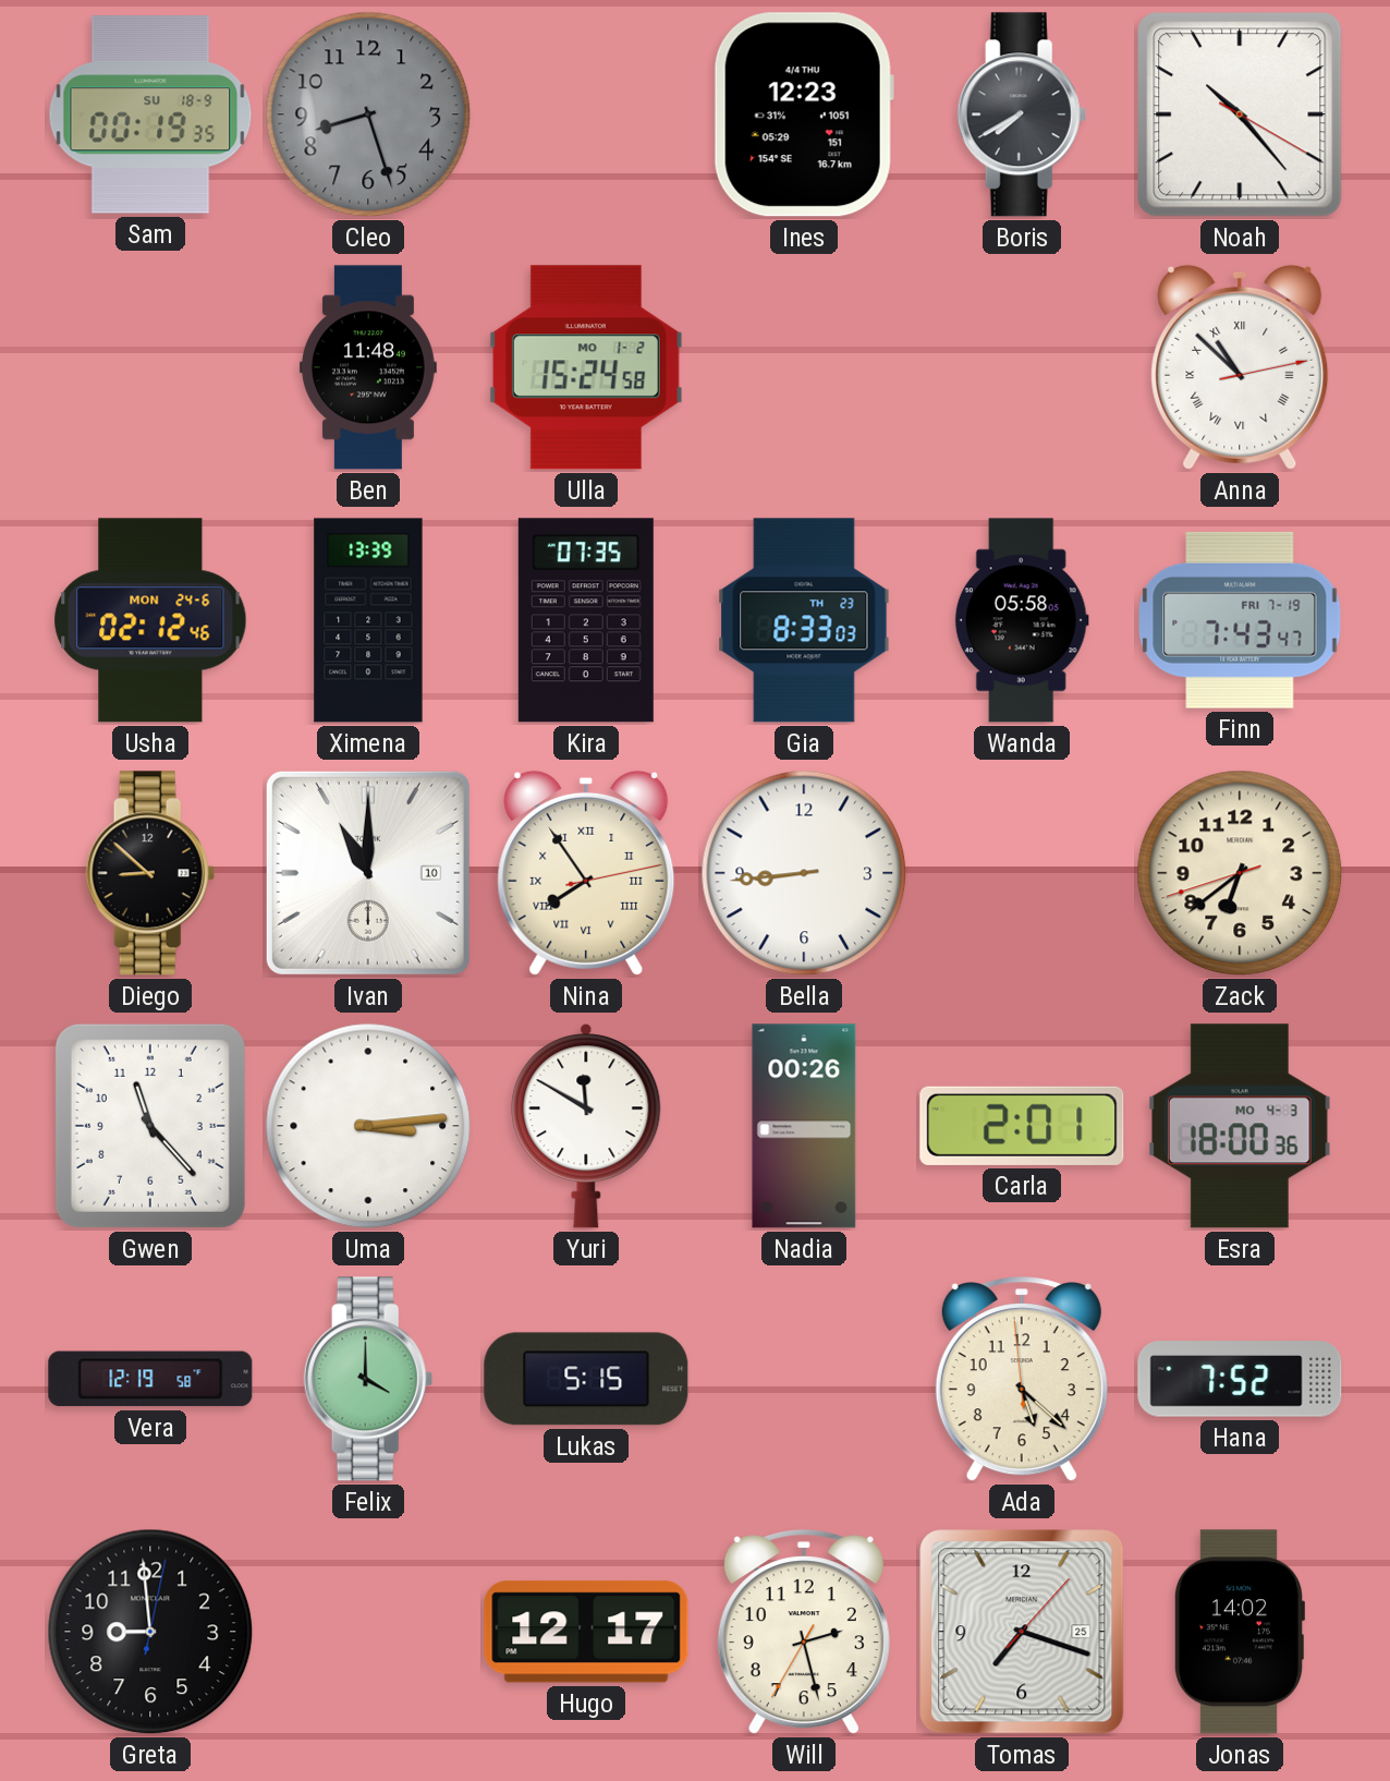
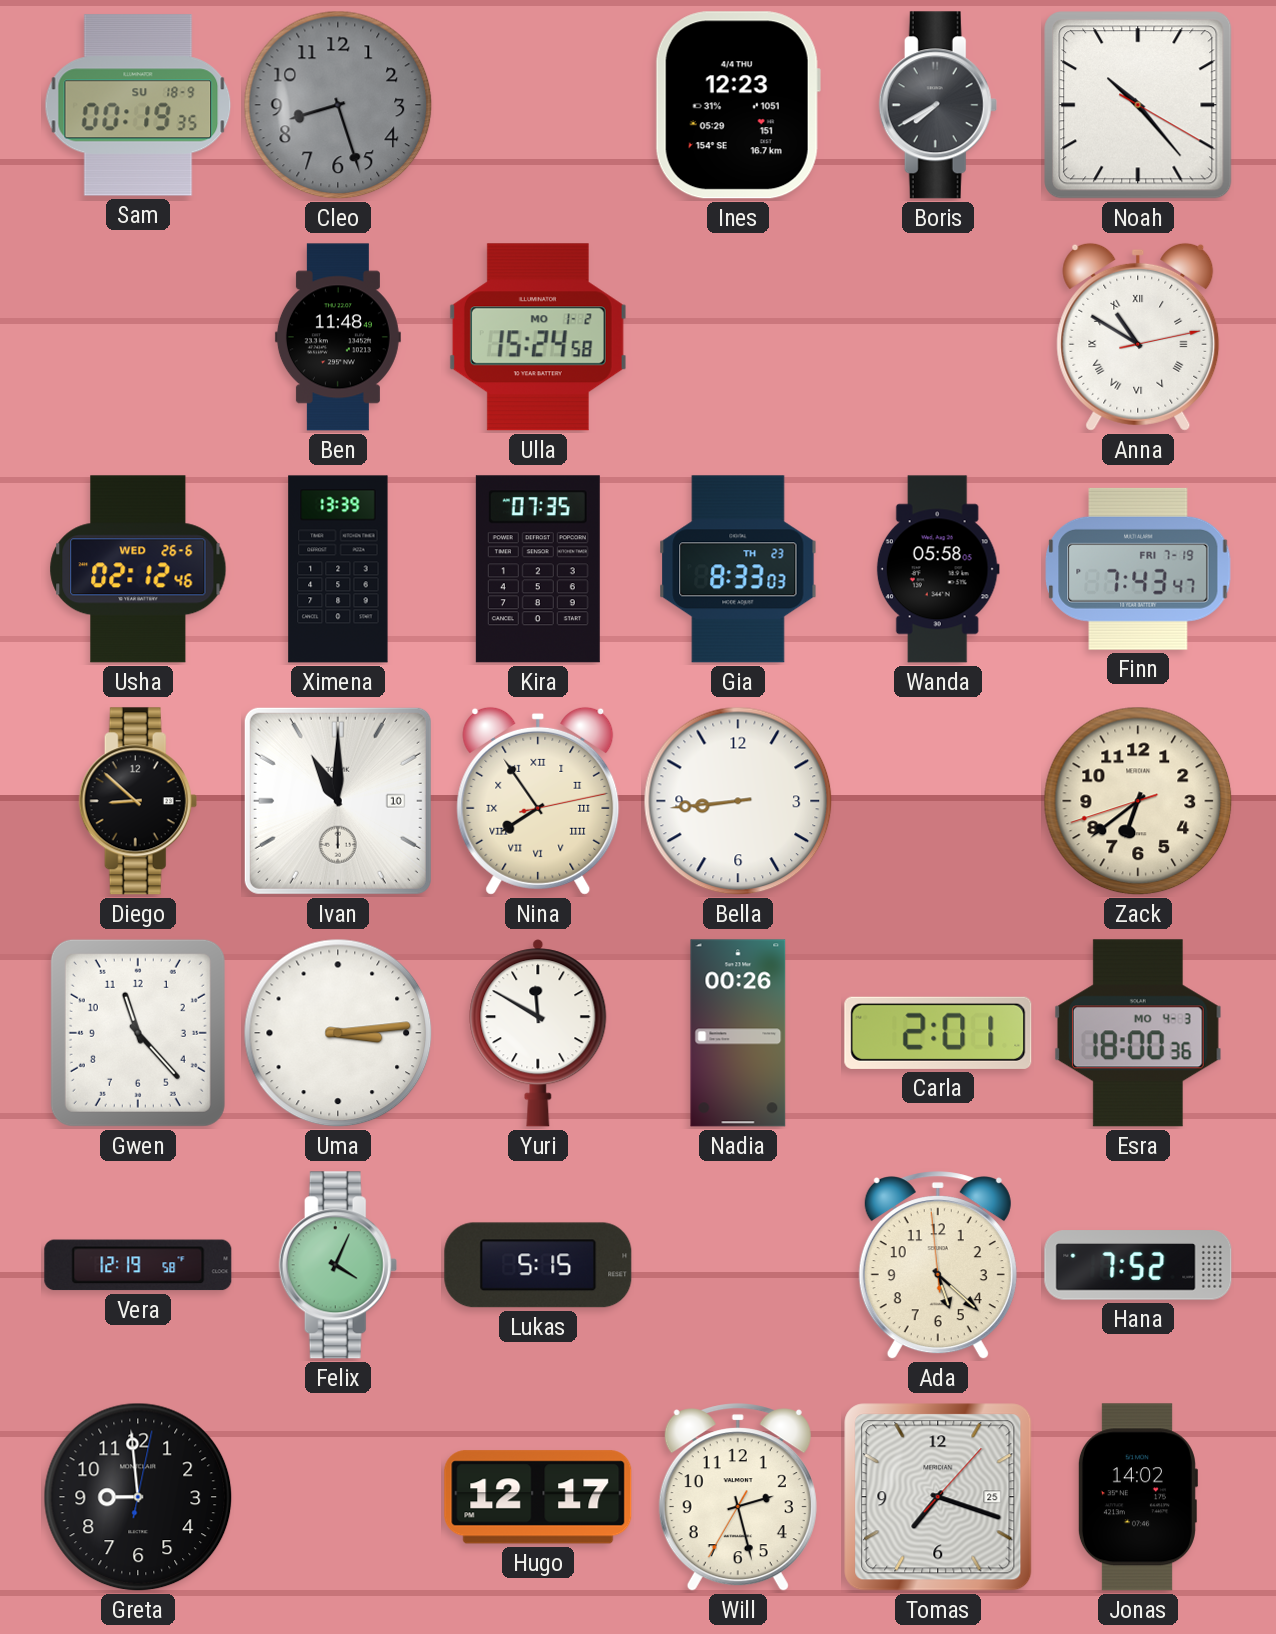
Anna: 10:52 -> 10:50
Usha date: MON 24-6 -> WED 26-6
Felix: 4:00 -> 4:04
